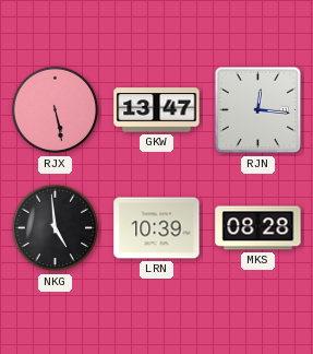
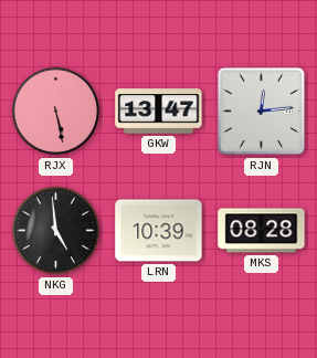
RJN: 12:16 -> 12:14
